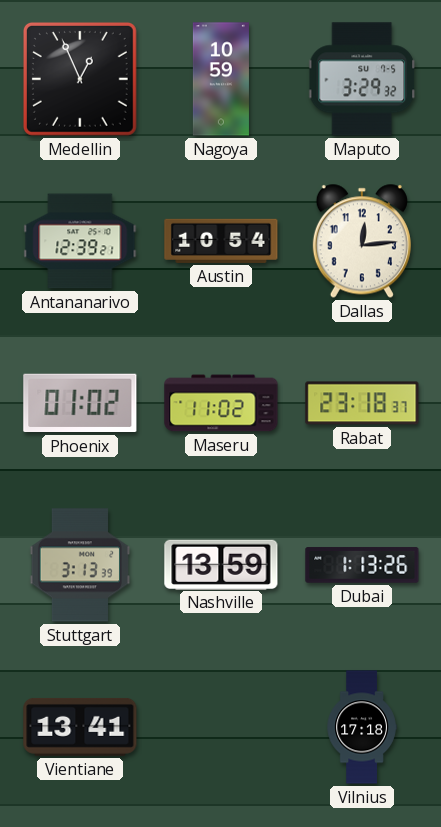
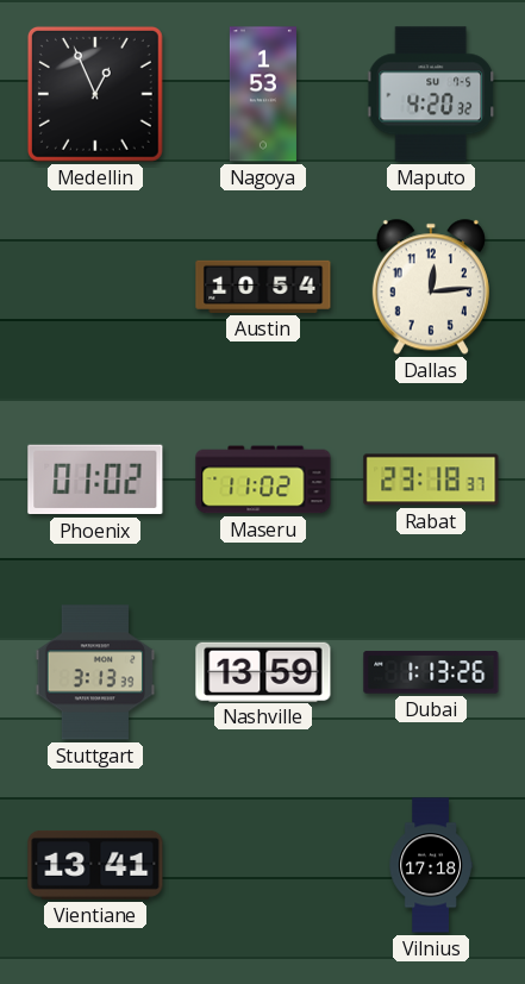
Nagoya: 10:59 -> 1:53
Maputo: 3:29 -> 4:20
Antananarivo: 12:39 -> none
